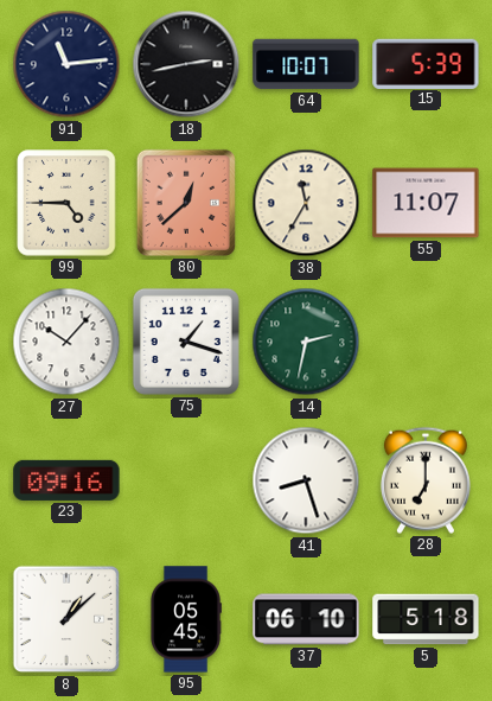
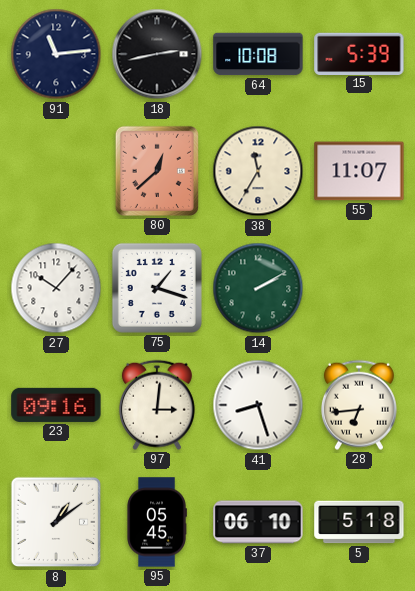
64: 10:07 -> 10:08
99: 4:45 -> none
14: 2:32 -> 2:10
97: none -> 3:01
28: 7:00 -> 6:44
8: 1:08 -> 1:09
